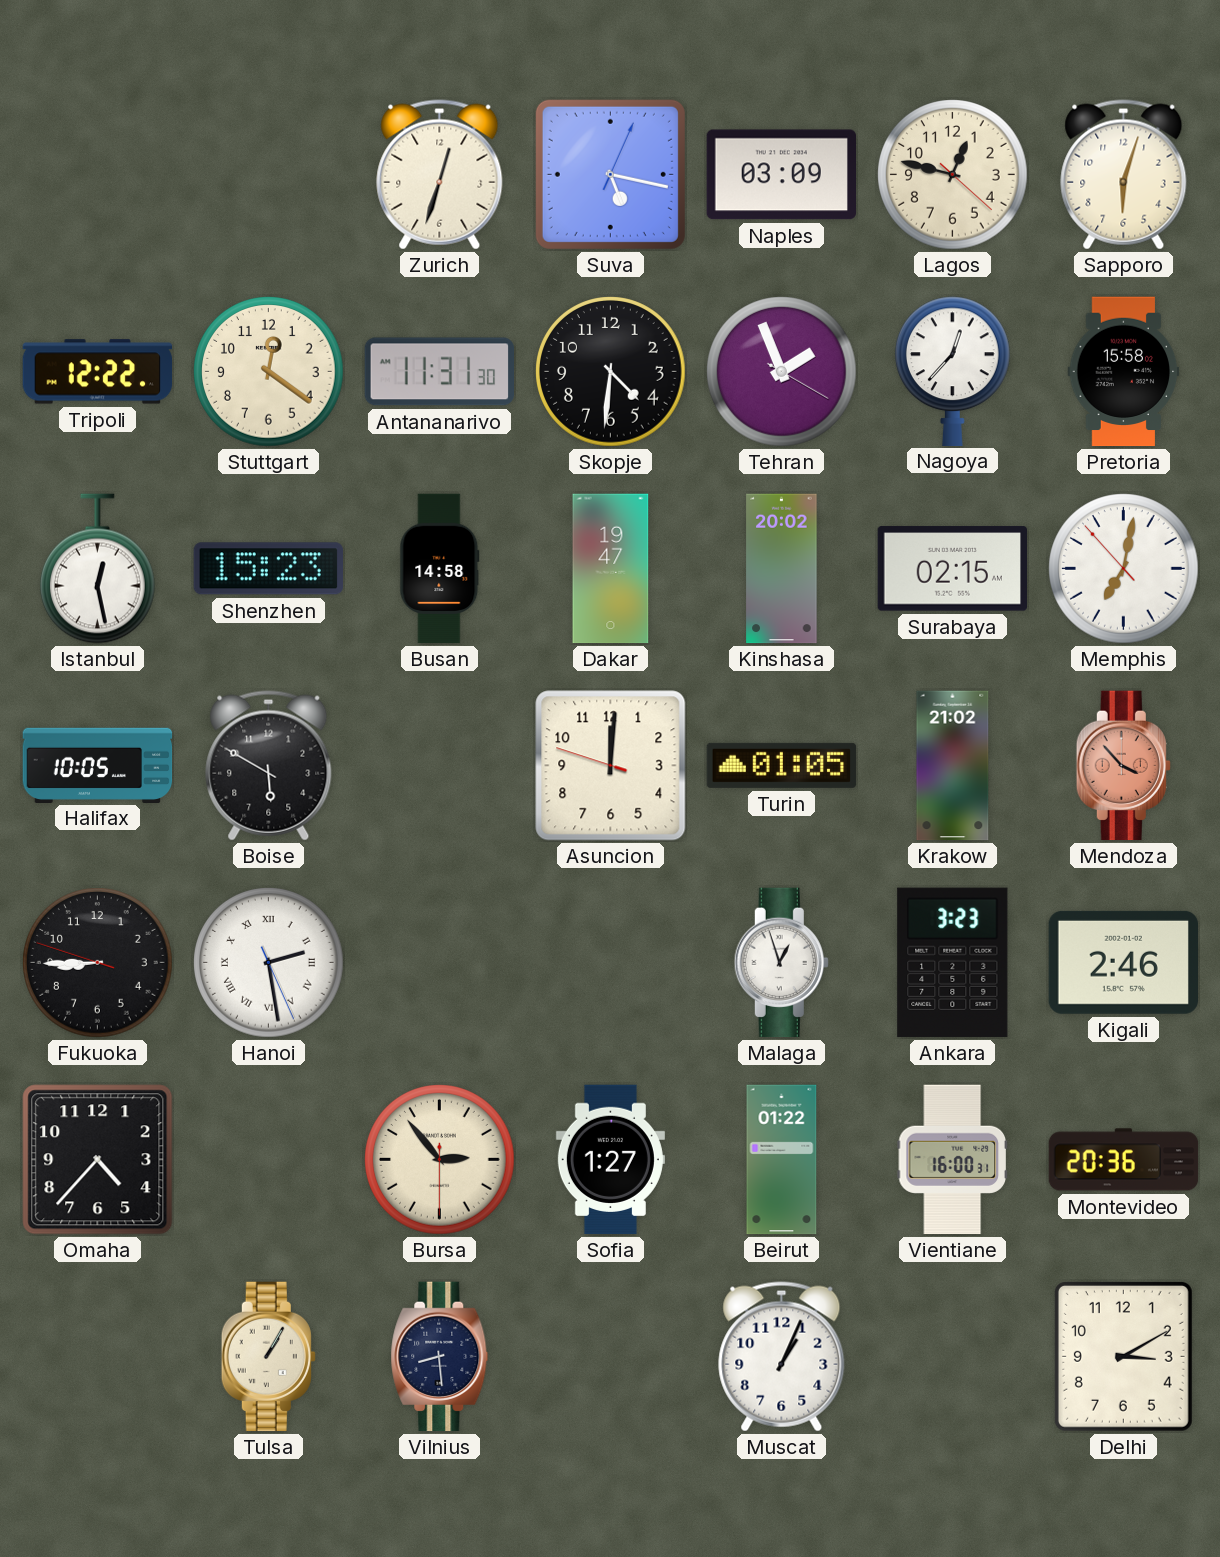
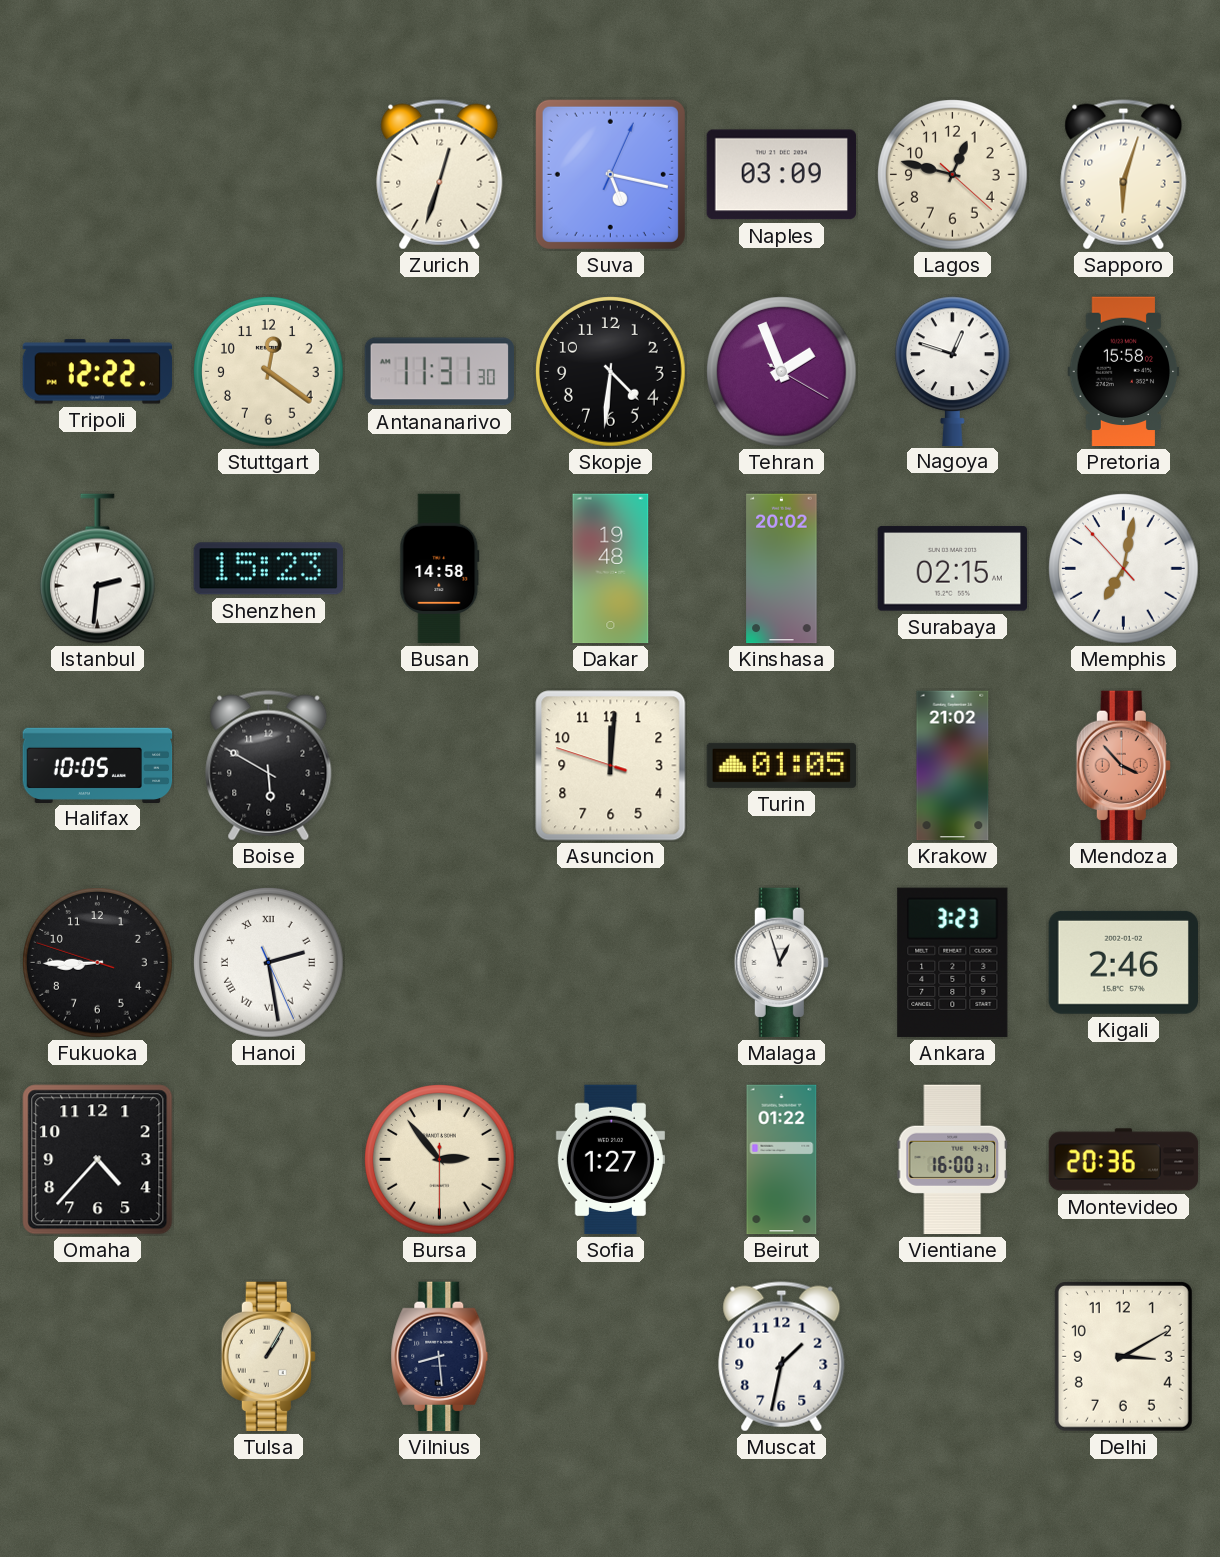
Nagoya: 12:37 -> 12:48
Istanbul: 12:28 -> 2:31
Dakar: 19:47 -> 19:48
Muscat: 1:04 -> 1:32
